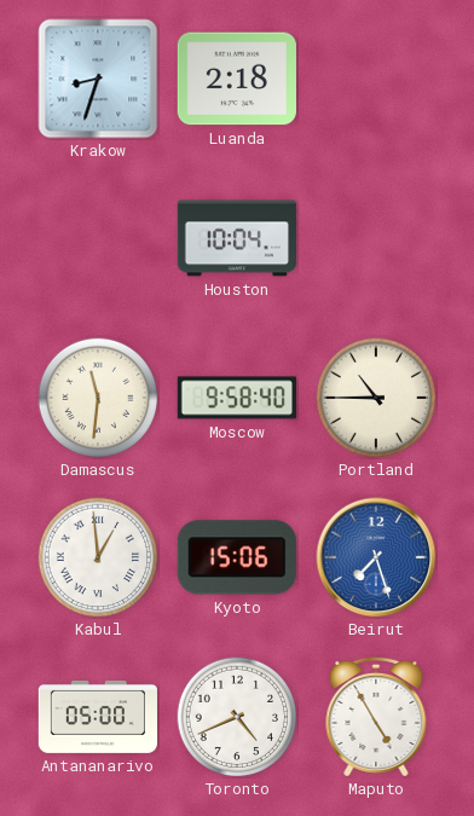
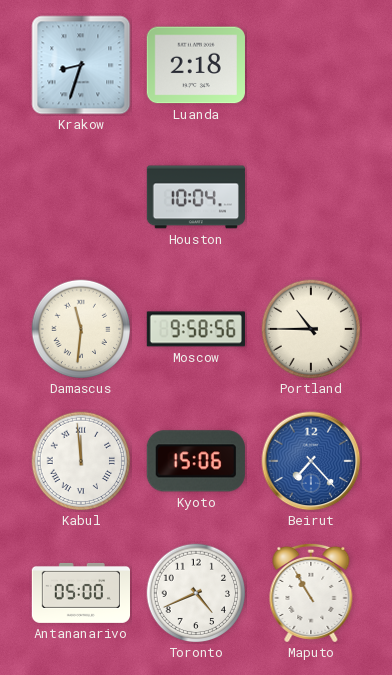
Moscow: 9:58:40 -> 9:58:56
Kabul: 12:59 -> 11:59
Beirut: 7:27 -> 7:23
Maputo: 4:55 -> 10:55
